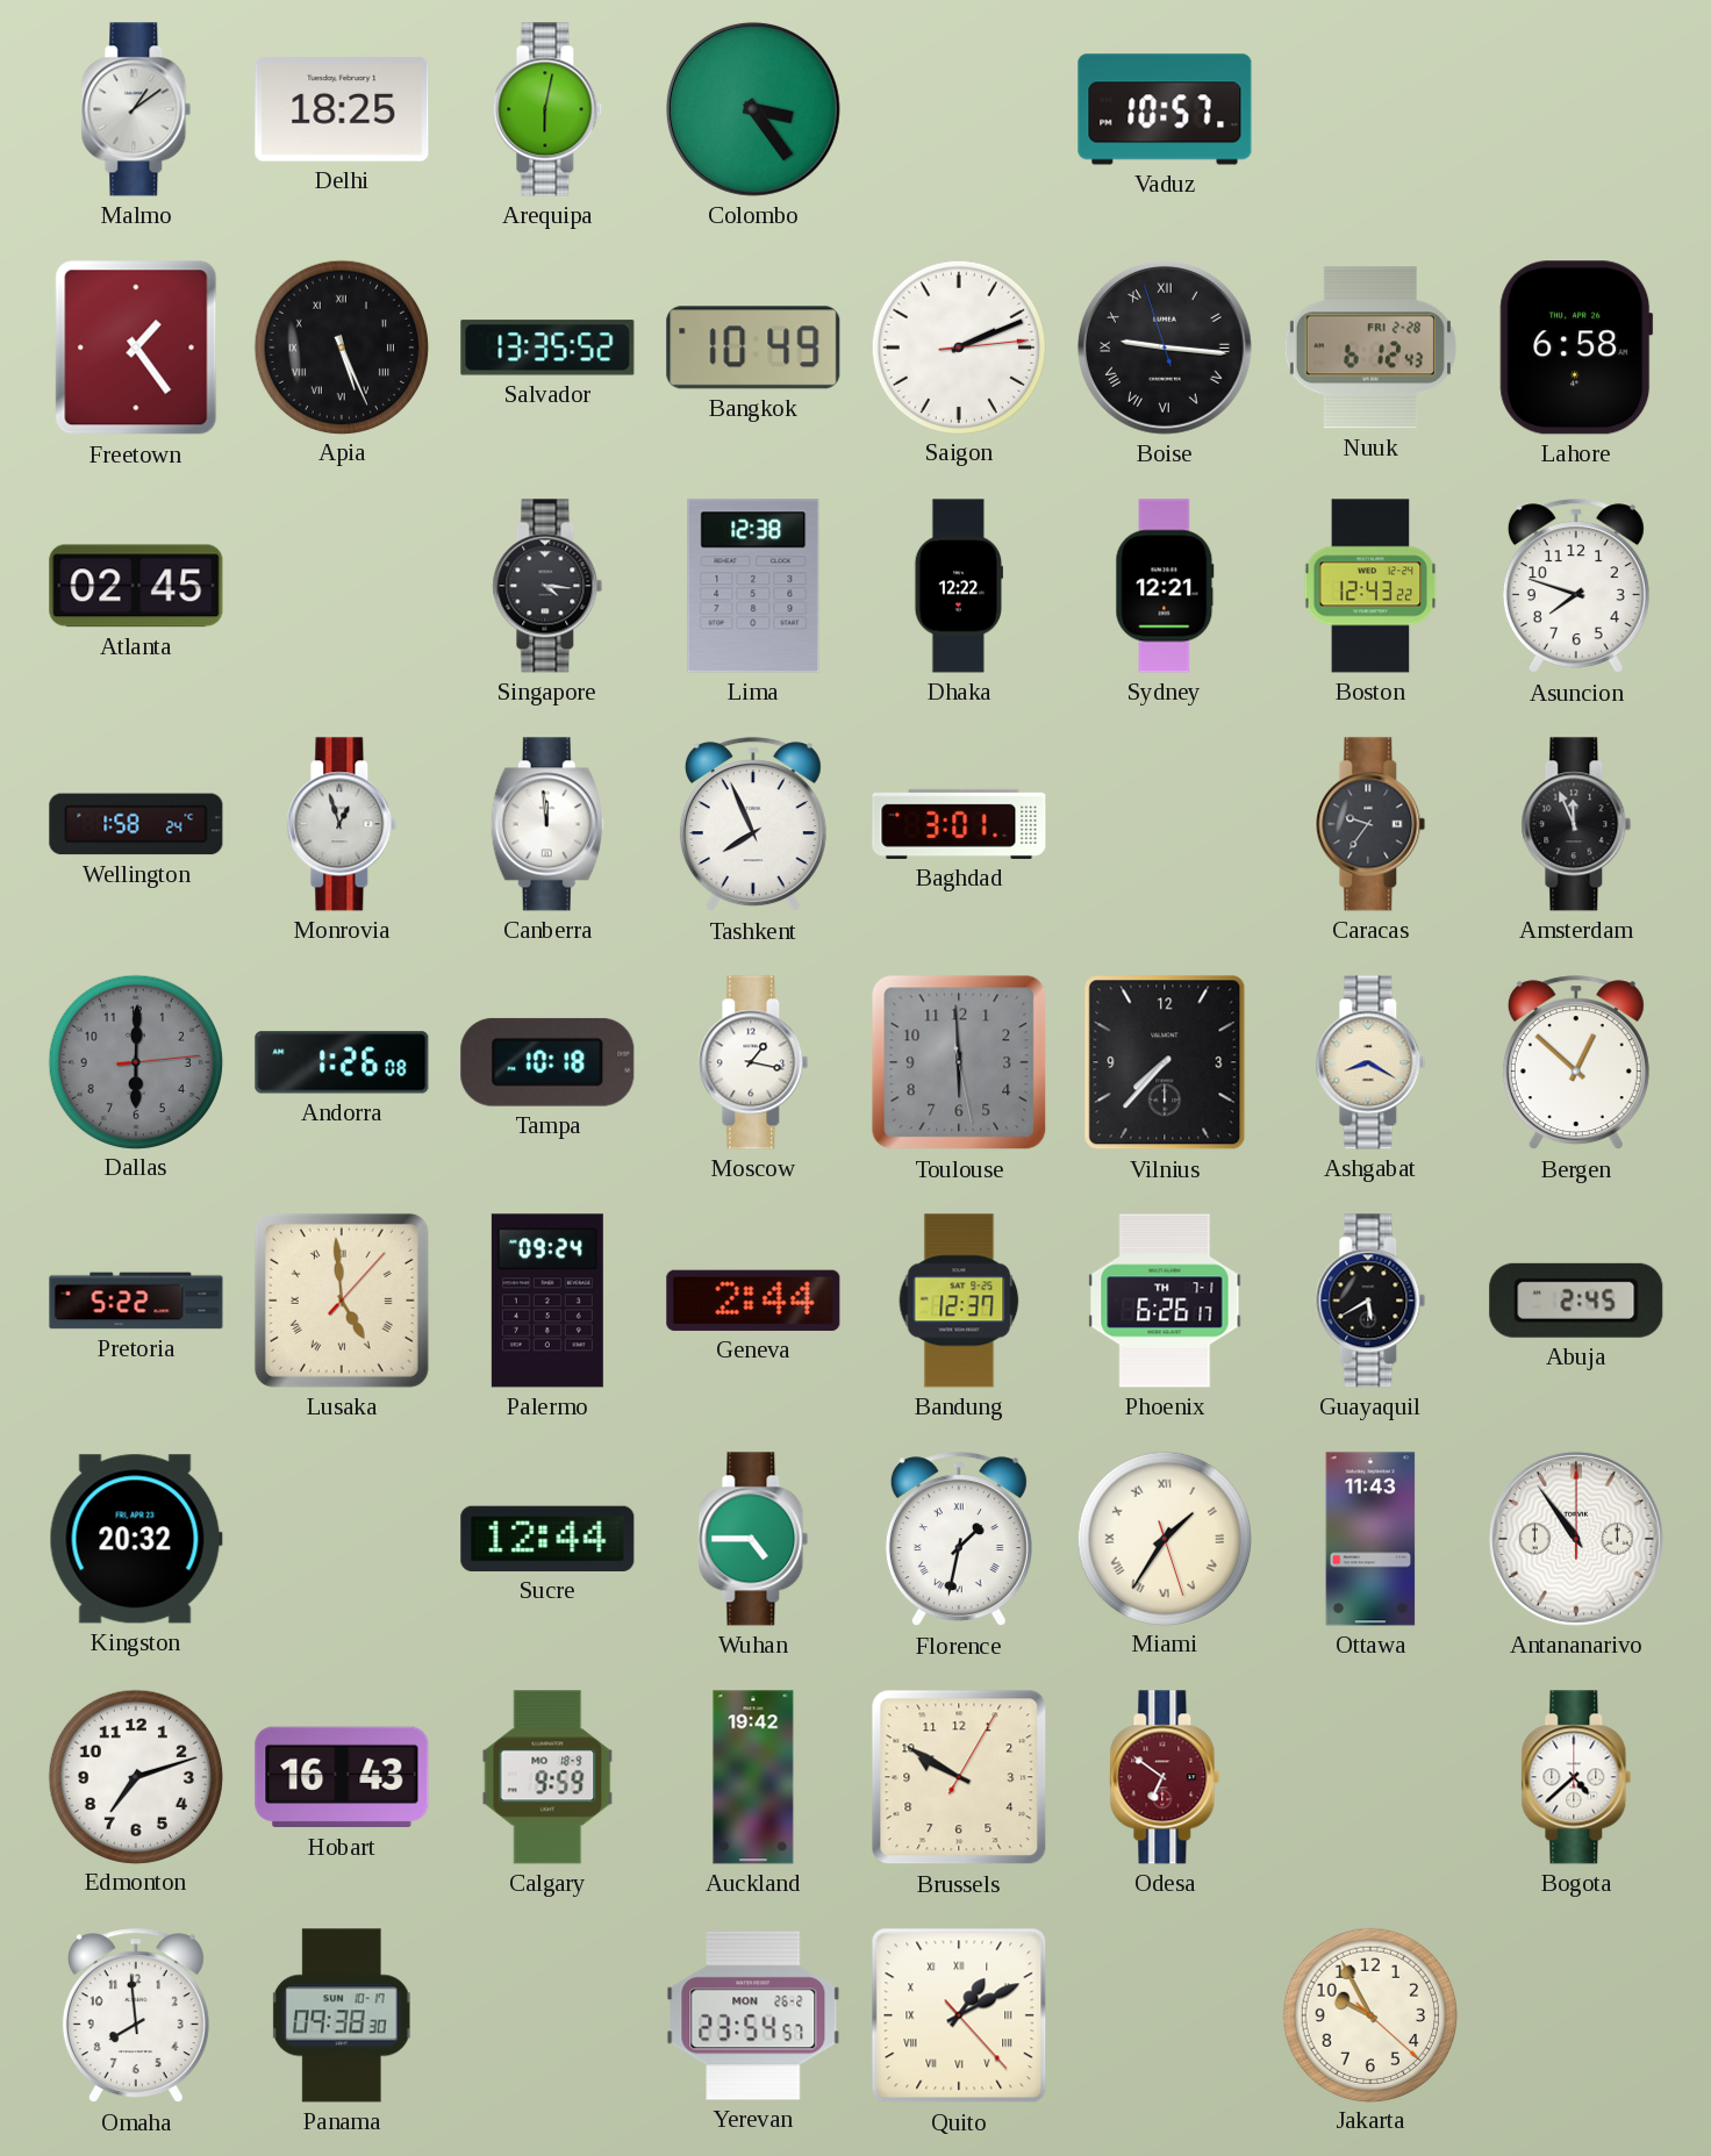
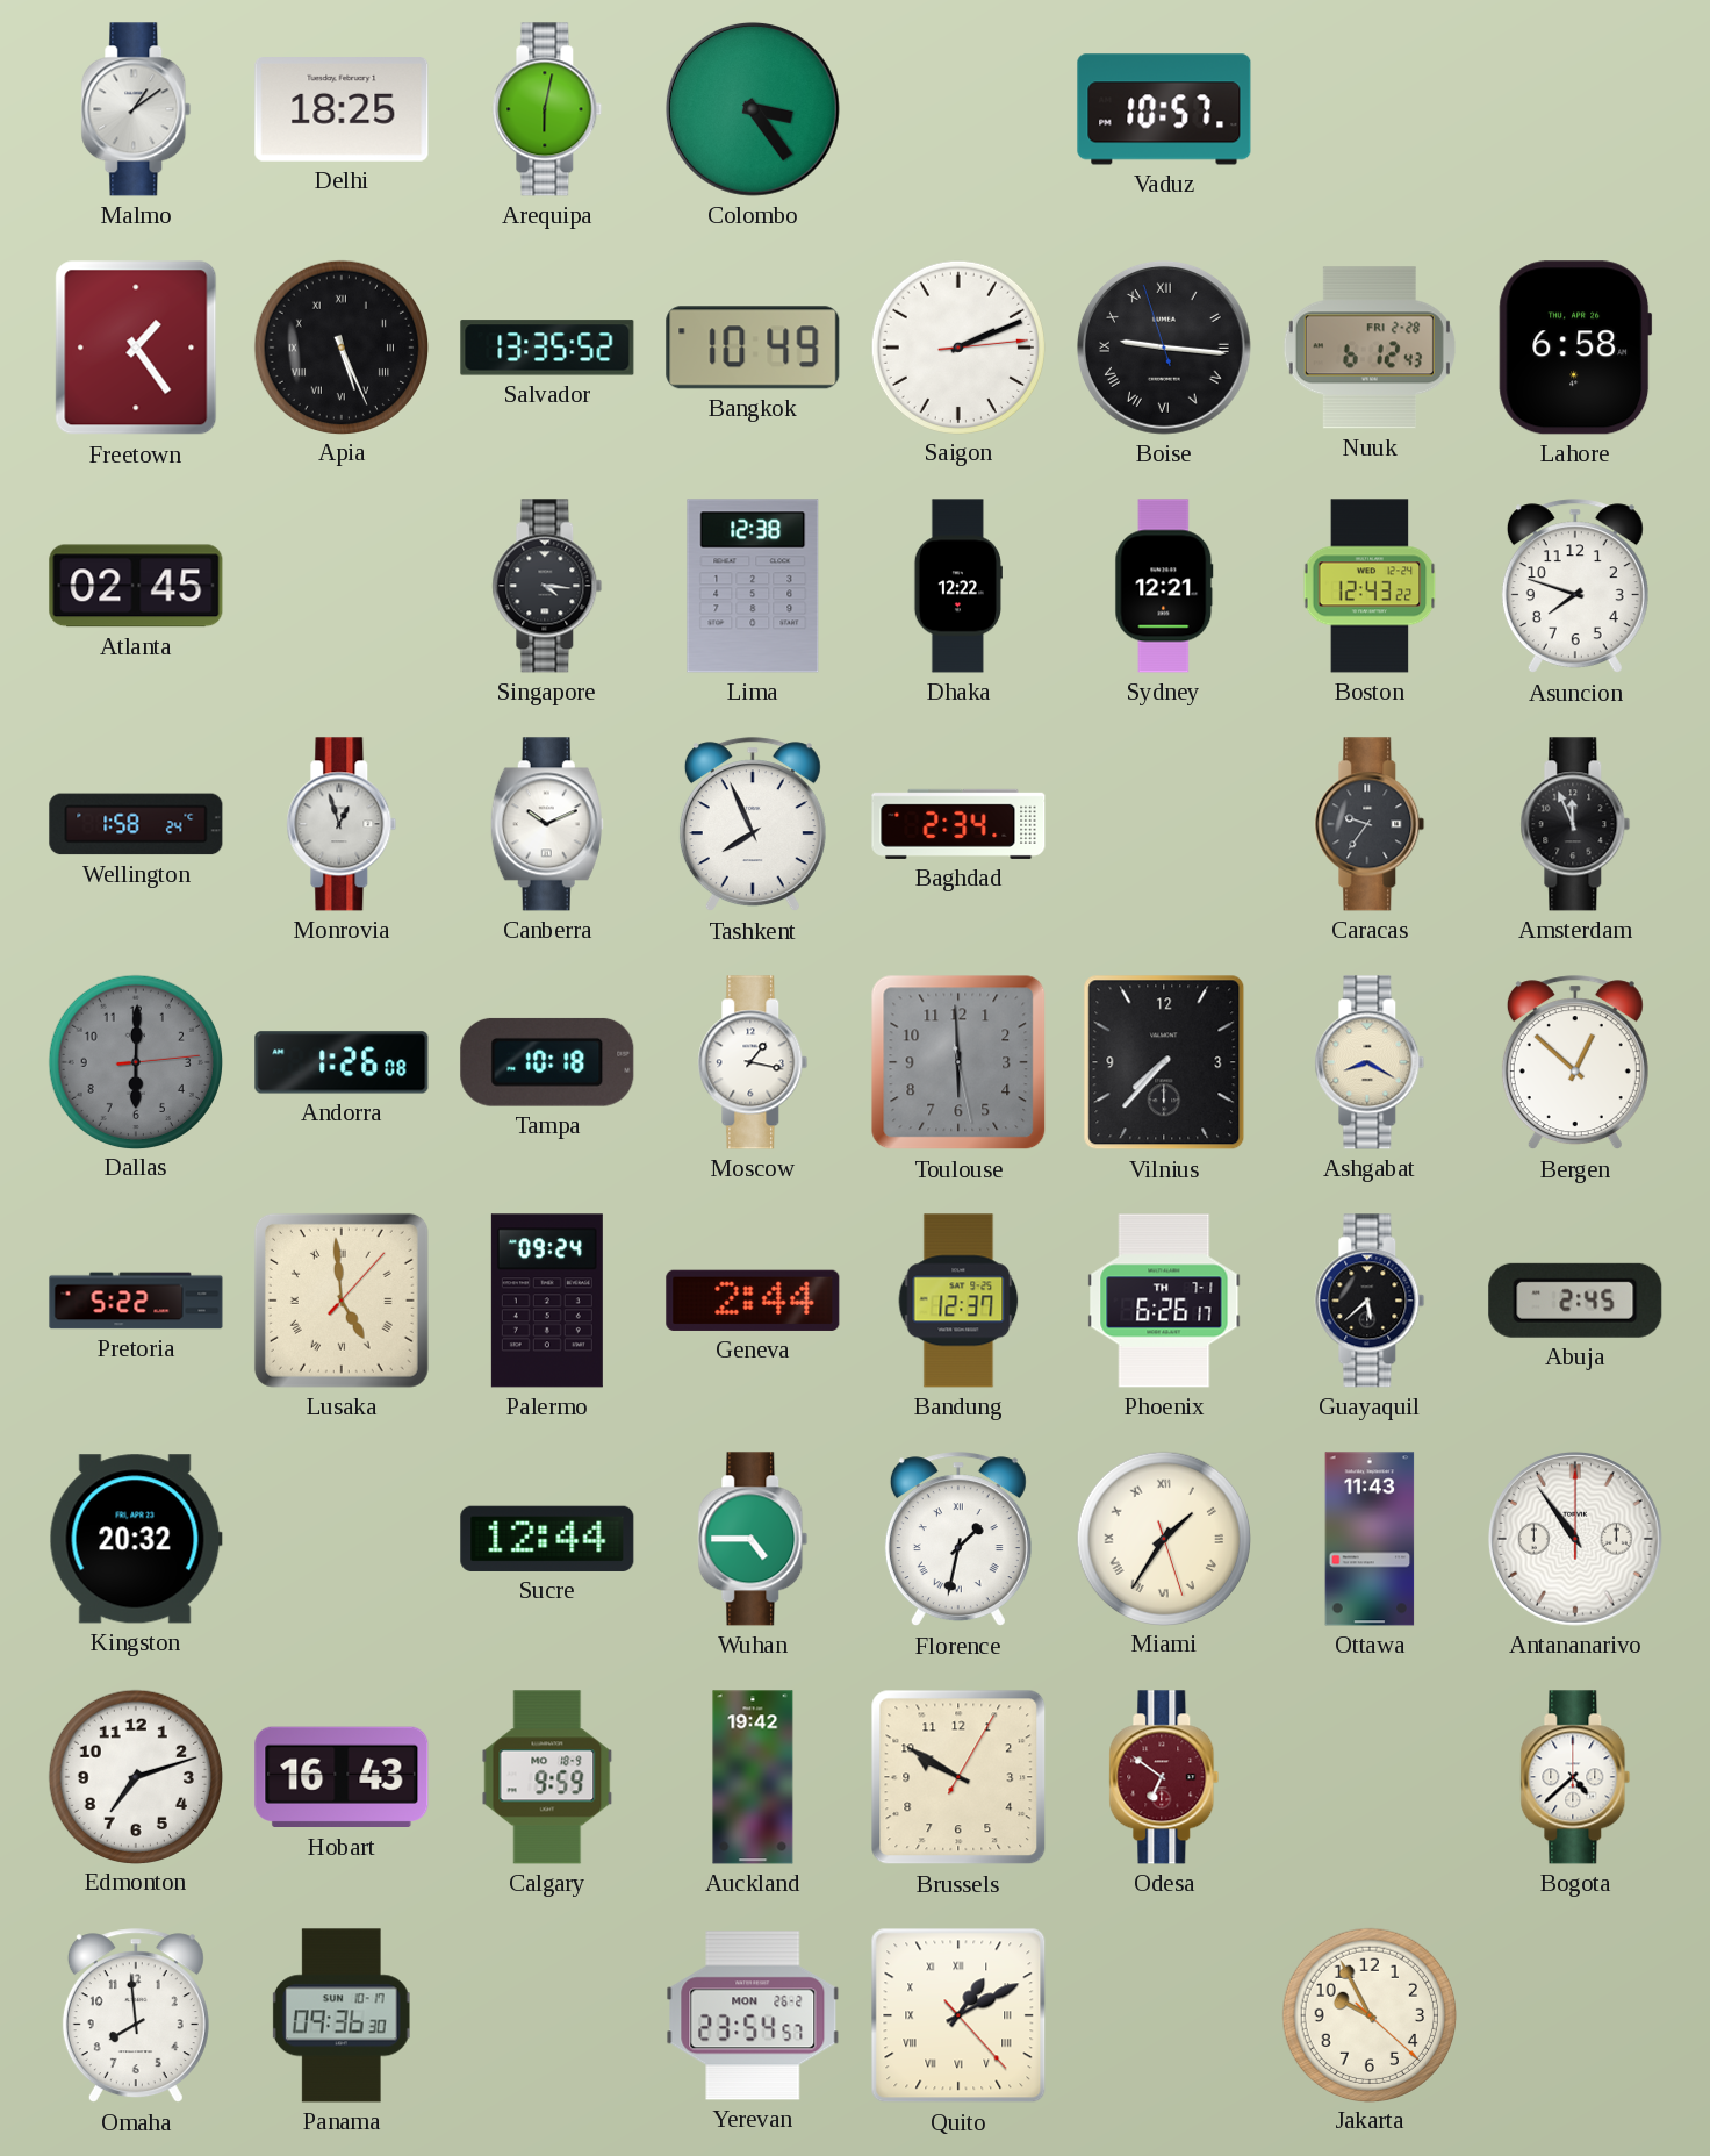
Canberra: 11:59 -> 10:11
Baghdad: 3:01 -> 2:34
Guayaquil: 5:40 -> 5:38
Panama: 09:38 -> 09:36
